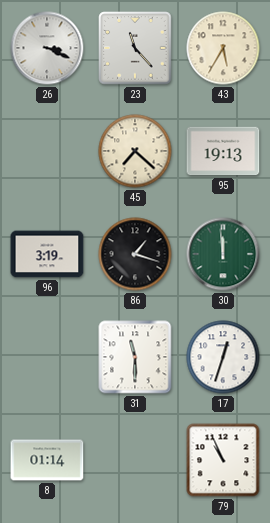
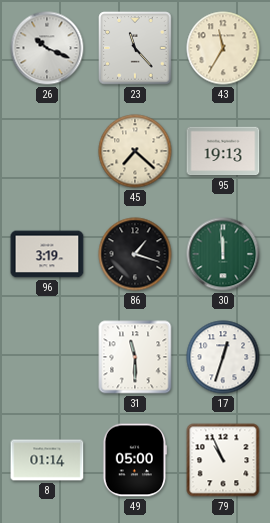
26: 3:19 -> 10:19
43: 5:35 -> 11:35
49: none -> 05:00
